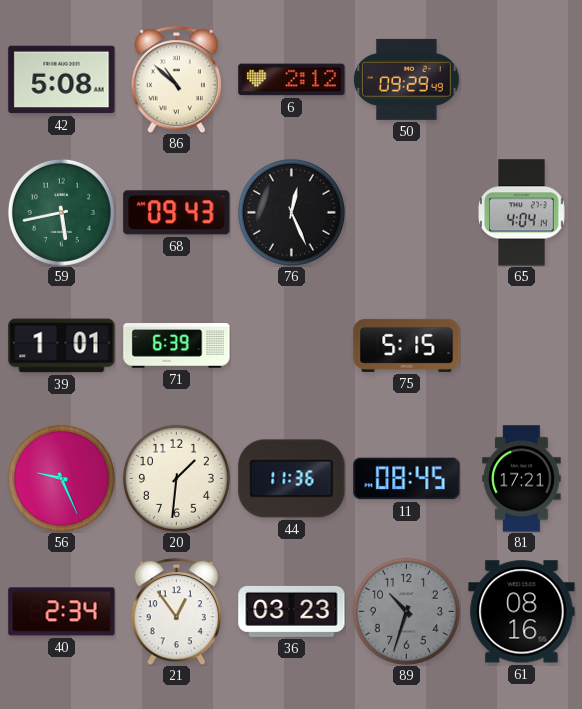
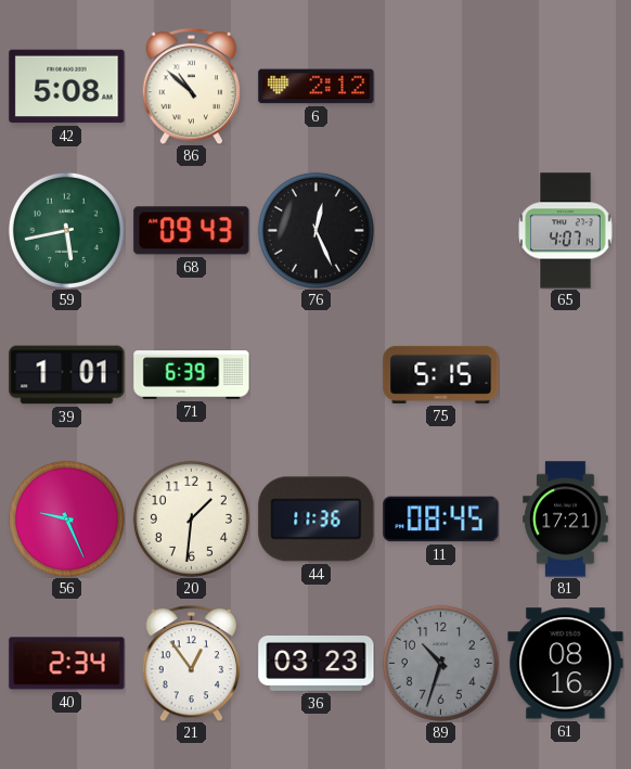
50: 09:29 -> none
65: 4:04 -> 4:07
